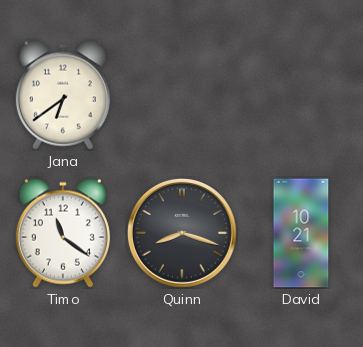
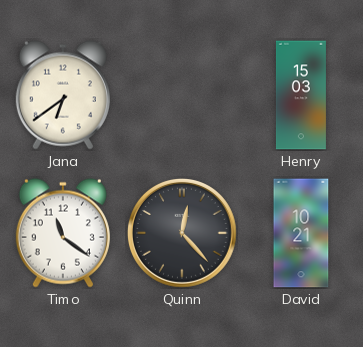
Henry: none -> 15:03
Quinn: 8:18 -> 12:23
